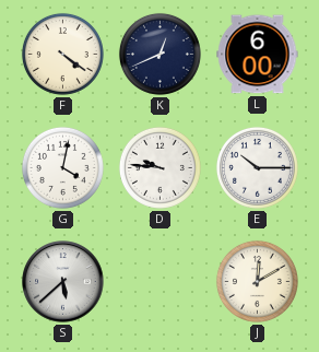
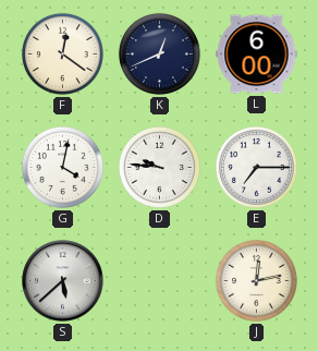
F: 4:21 -> 12:21
E: 10:15 -> 7:15
J: 12:10 -> 12:13
